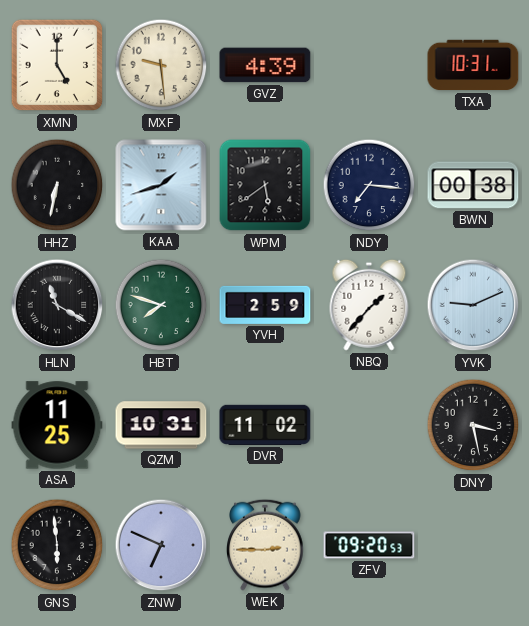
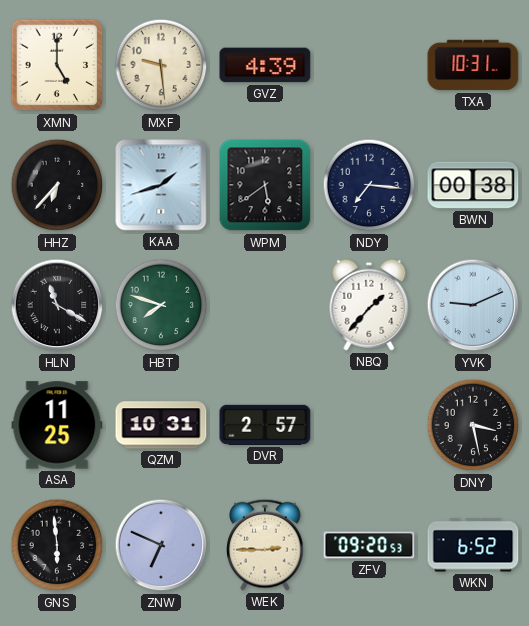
HHZ: 6:32 -> 6:37
YVH: 2:59 -> none
DVR: 11:02 -> 2:57
WKN: none -> 6:52
